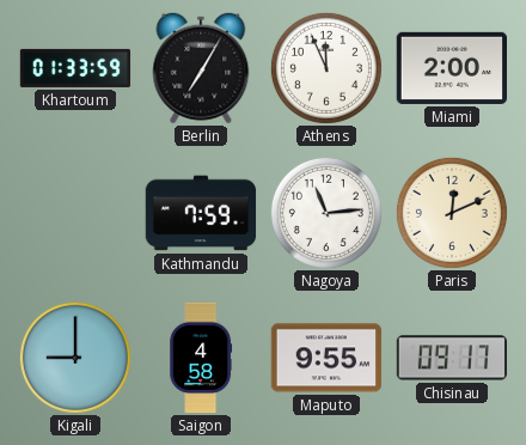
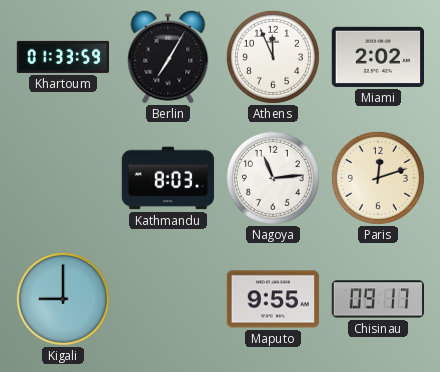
Miami: 2:00 -> 2:02
Kathmandu: 7:59 -> 8:03
Paris: 12:11 -> 12:12
Saigon: 4:58 -> none
